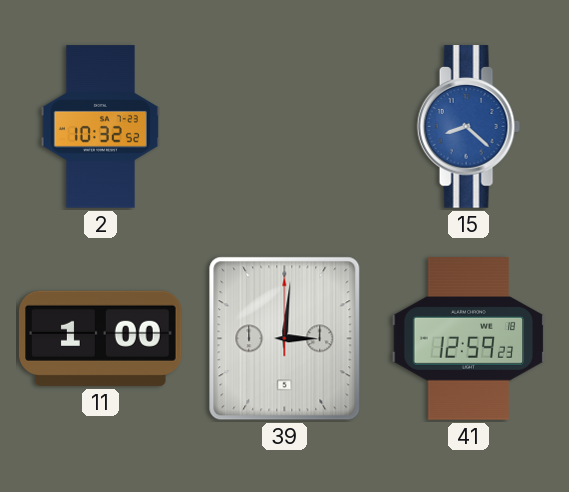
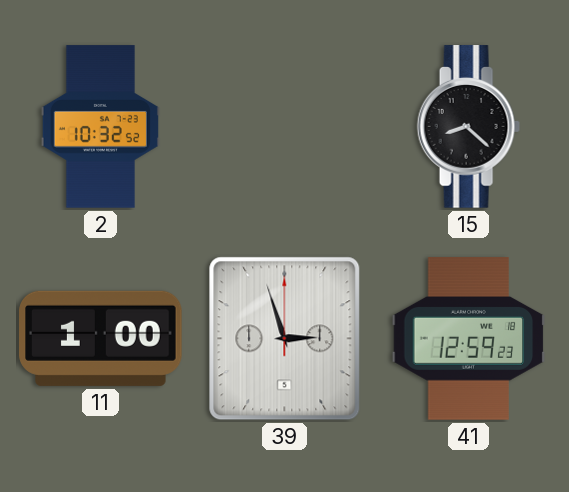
15 dial: blue -> black
39: 3:01 -> 2:57
